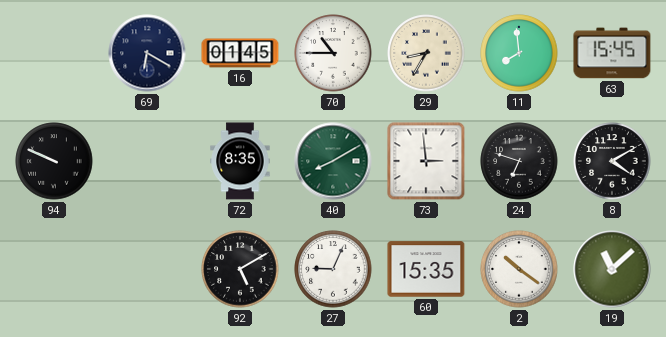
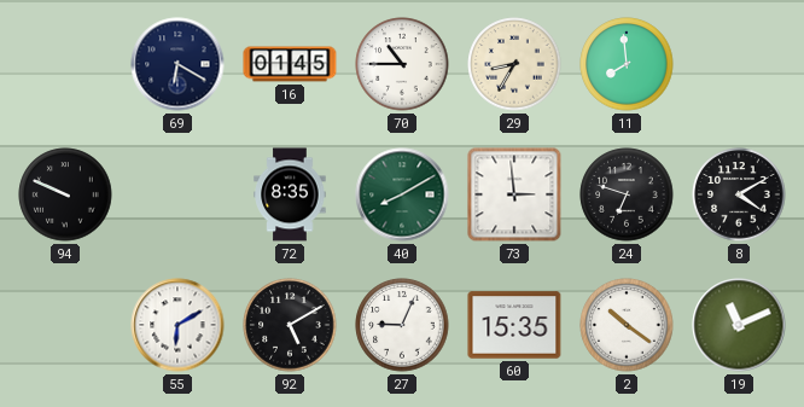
63: 15:45 -> none
55: none -> 6:10
19: 11:08 -> 11:11
